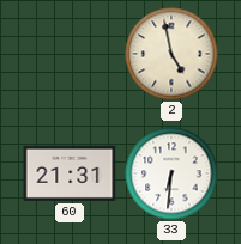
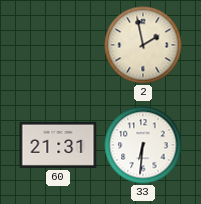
2: 4:58 -> 1:58
